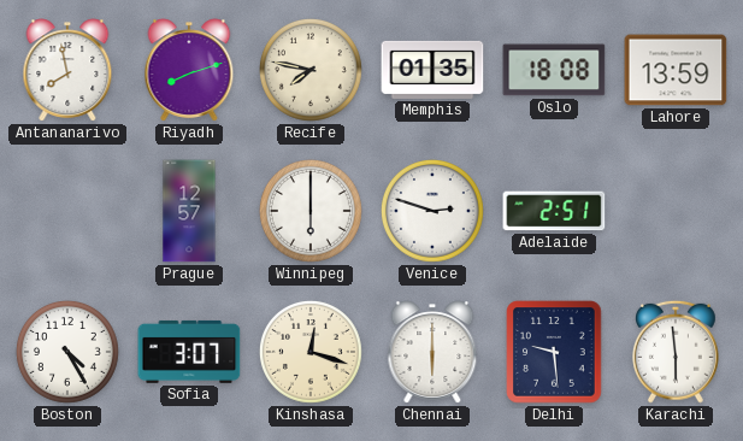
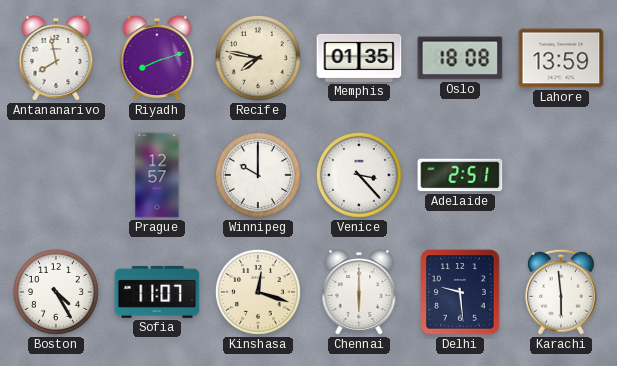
Winnipeg: 6:00 -> 10:00
Venice: 2:48 -> 3:23
Sofia: 3:07 -> 11:07
